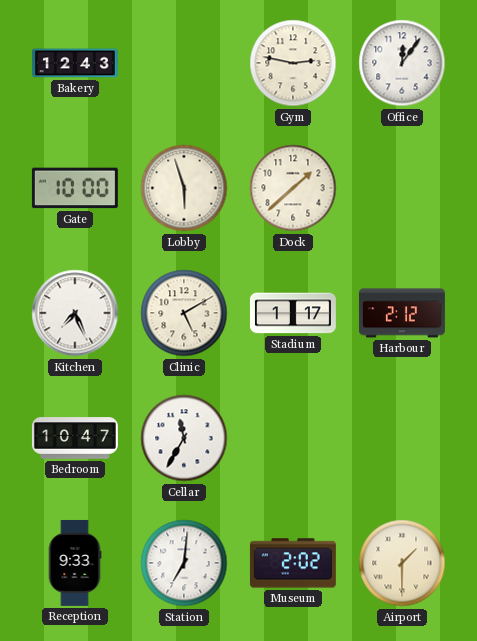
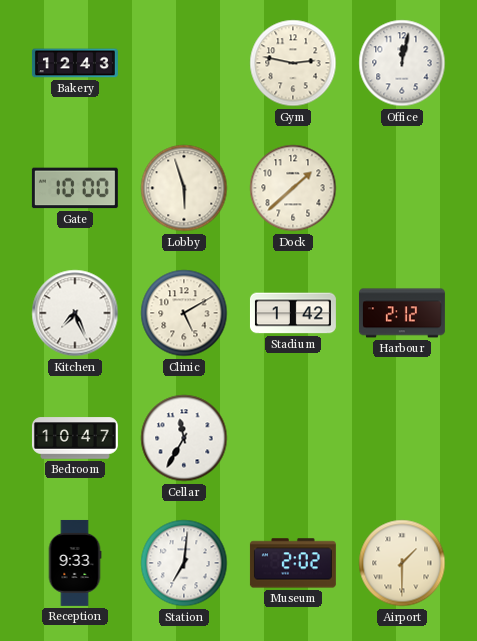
Office: 12:06 -> 12:02
Stadium: 1:17 -> 1:42
